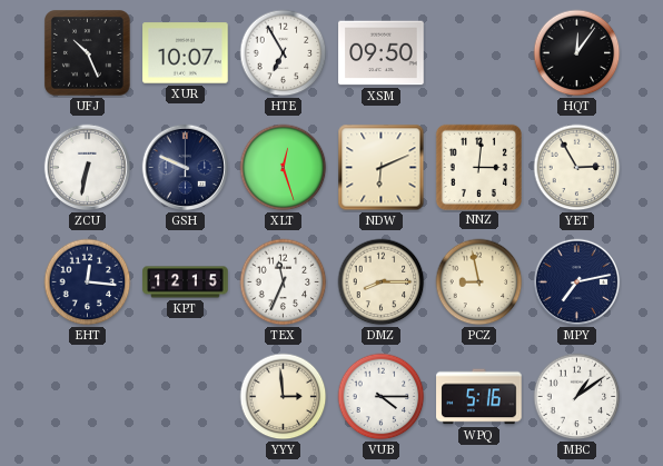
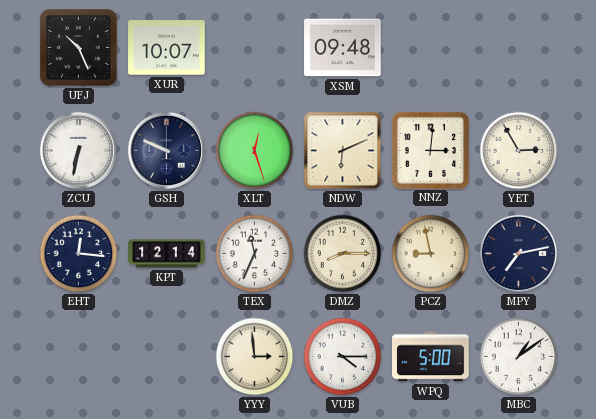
HTE: 6:55 -> none
XSM: 09:50 -> 09:48
HQT: 12:06 -> none
KPT: 12:15 -> 12:14
WPQ: 5:16 -> 5:00
